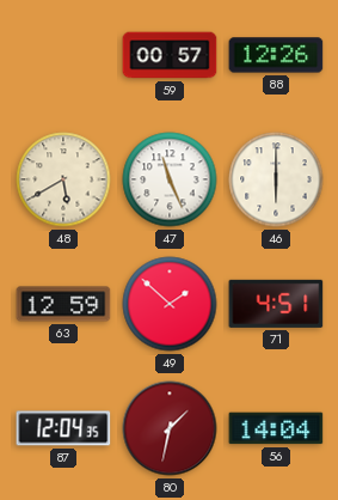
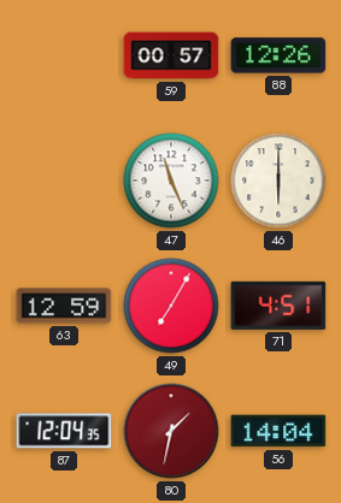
48: 5:40 -> none
49: 1:52 -> 7:05
